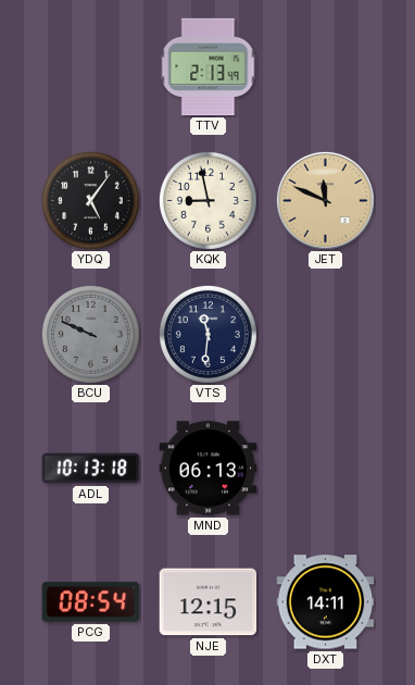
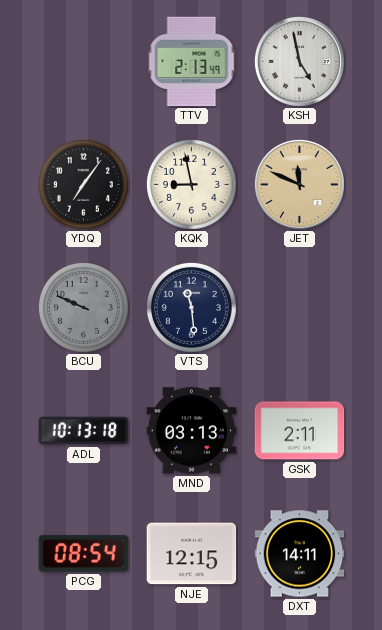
KSH: none -> 4:58
YDQ: 5:06 -> 7:06
VTS: 11:31 -> 11:29
MND: 06:13 -> 03:13
GSK: none -> 2:11
